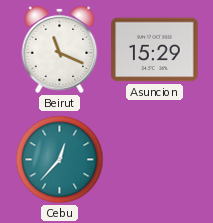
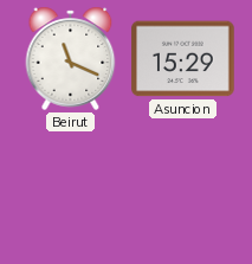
Cebu: 12:37 -> none
